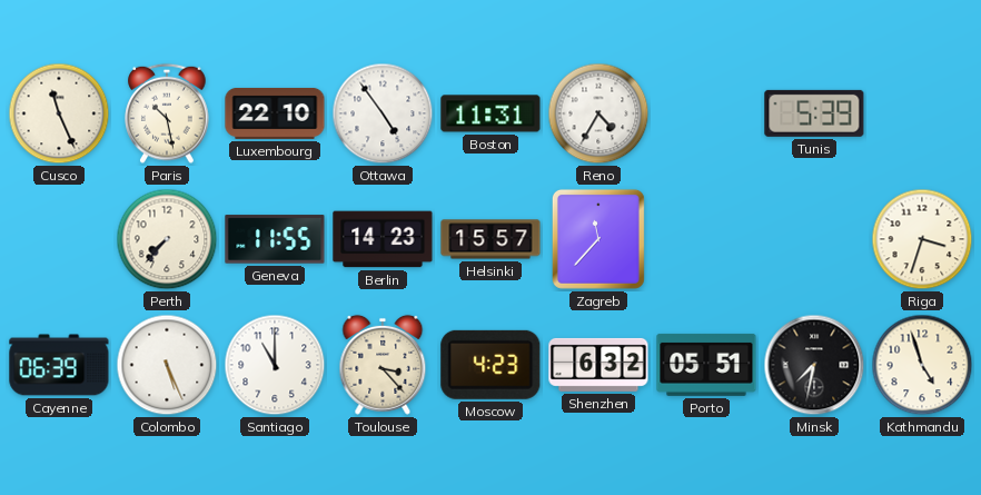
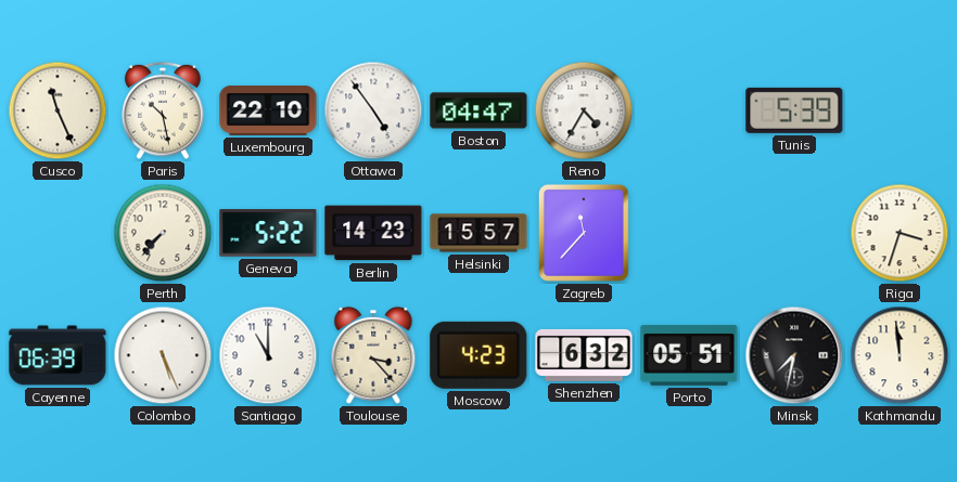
Boston: 11:31 -> 04:47
Geneva: 11:55 -> 5:22
Kathmandu: 4:57 -> 11:59
